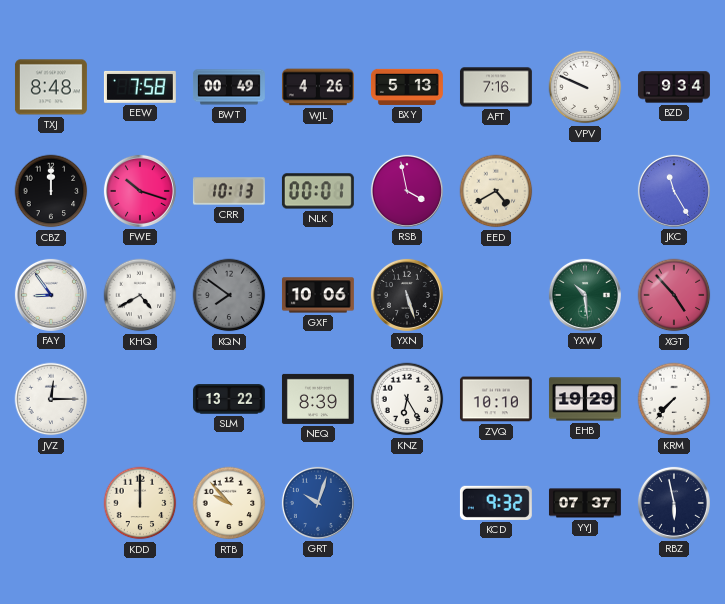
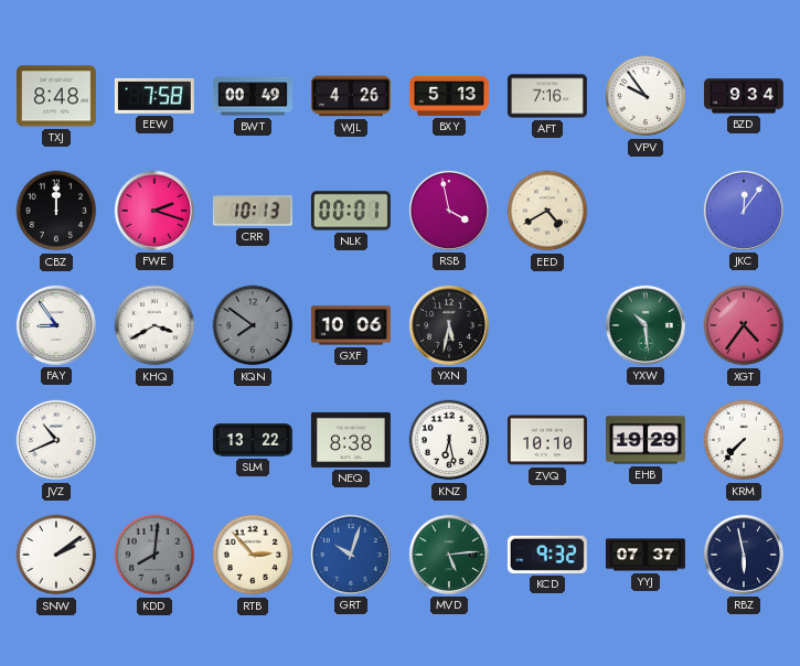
VPV: 9:49 -> 9:54
FWE: 10:18 -> 2:18
JKC: 11:25 -> 12:06
KHQ: 4:40 -> 3:40
YXN: 5:27 -> 5:32
XGT: 4:53 -> 4:36
JVZ: 12:15 -> 10:41
NEQ: 8:39 -> 8:38
KNZ: 6:25 -> 6:28
SNW: none -> 2:09
KDD: 12:00 -> 8:01
KDD dial: cream -> grey
RTB: 9:53 -> 2:53
MVD: none -> 5:14
